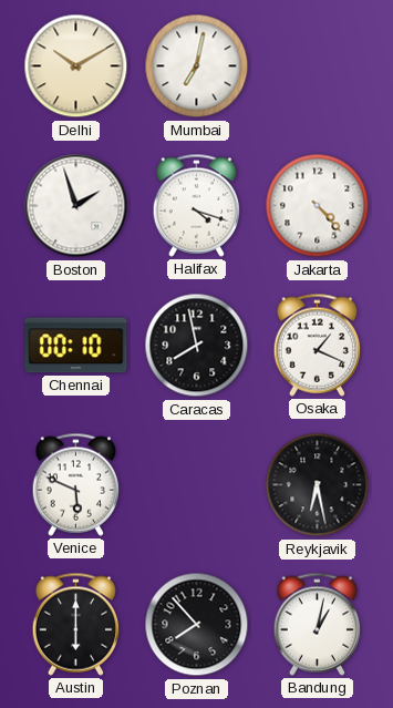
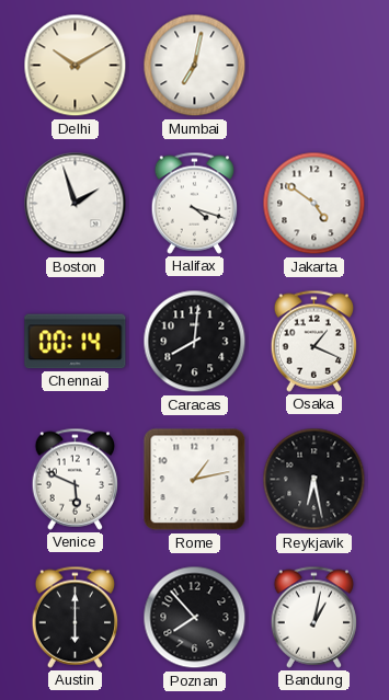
Jakarta: 4:23 -> 4:51
Chennai: 00:10 -> 00:14
Caracas: 7:58 -> 8:01
Rome: none -> 1:13
